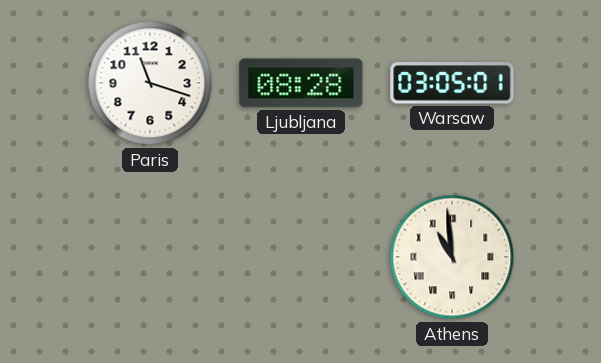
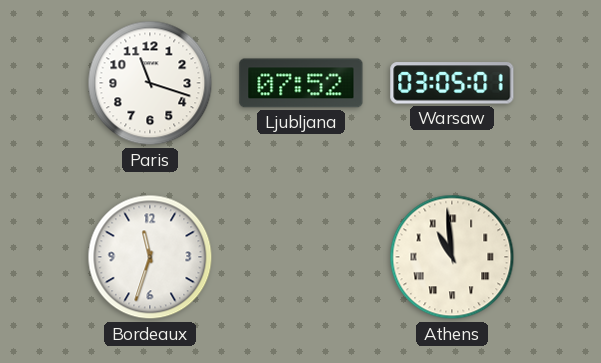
Ljubljana: 08:28 -> 07:52
Bordeaux: none -> 11:33
